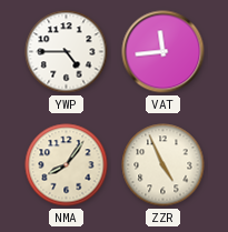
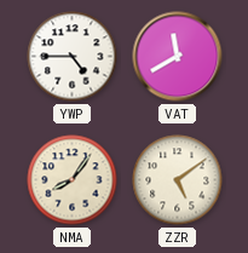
VAT: 11:44 -> 11:40
ZZR: 4:56 -> 5:09
